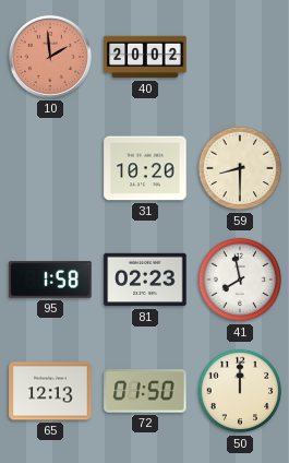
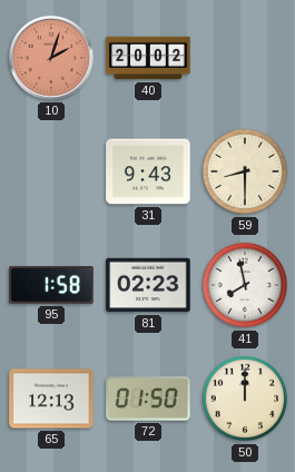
10: 1:59 -> 2:03
31: 10:20 -> 9:43
